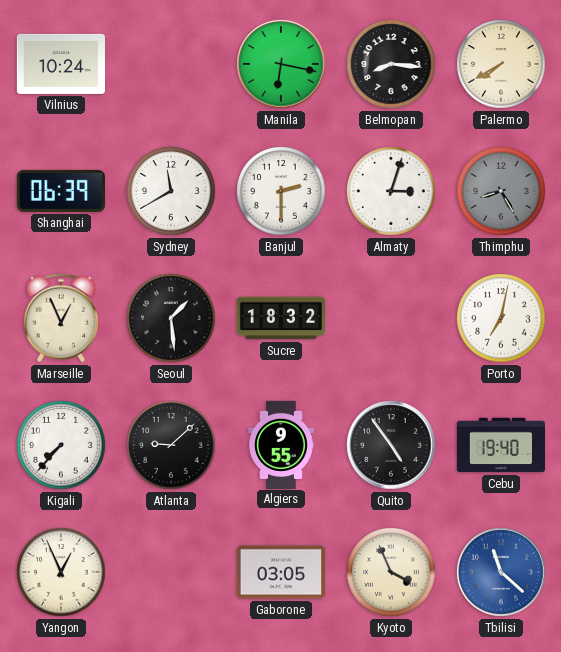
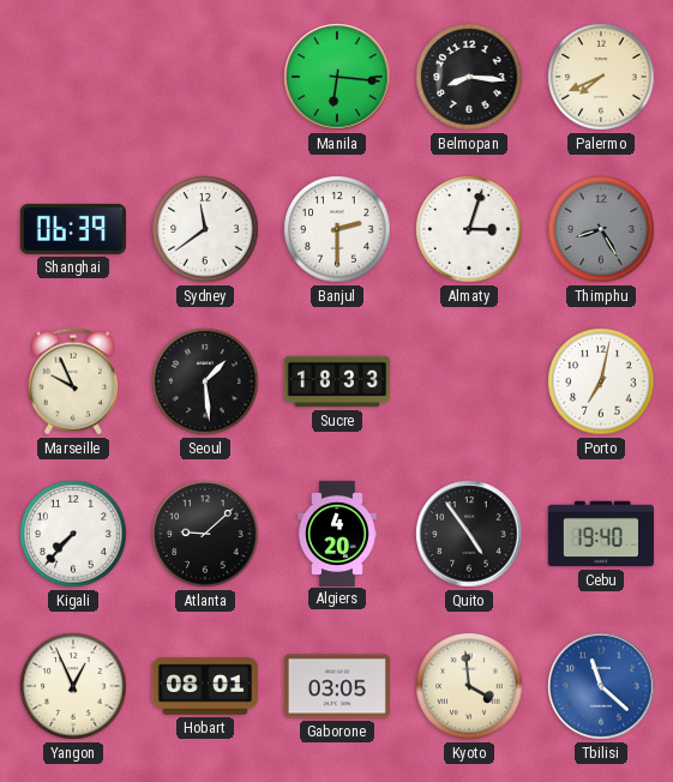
Vilnius: 10:24 -> none
Manila: 6:17 -> 6:16
Palermo: 7:40 -> 7:41
Sydney: 11:40 -> 11:39
Marseille: 12:56 -> 9:56
Sucre: 18:32 -> 18:33
Algiers: 9:55 -> 4:20
Hobart: none -> 08:01
Kyoto: 3:56 -> 3:59
